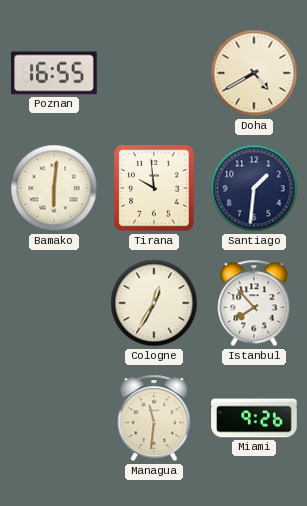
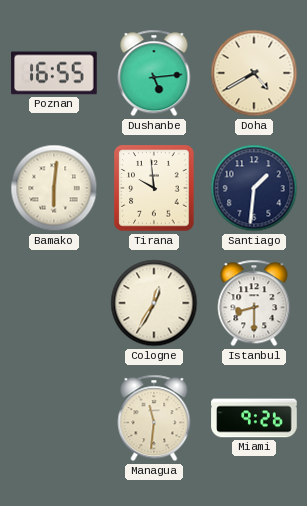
Dushanbe: none -> 5:14
Istanbul: 7:53 -> 8:30
